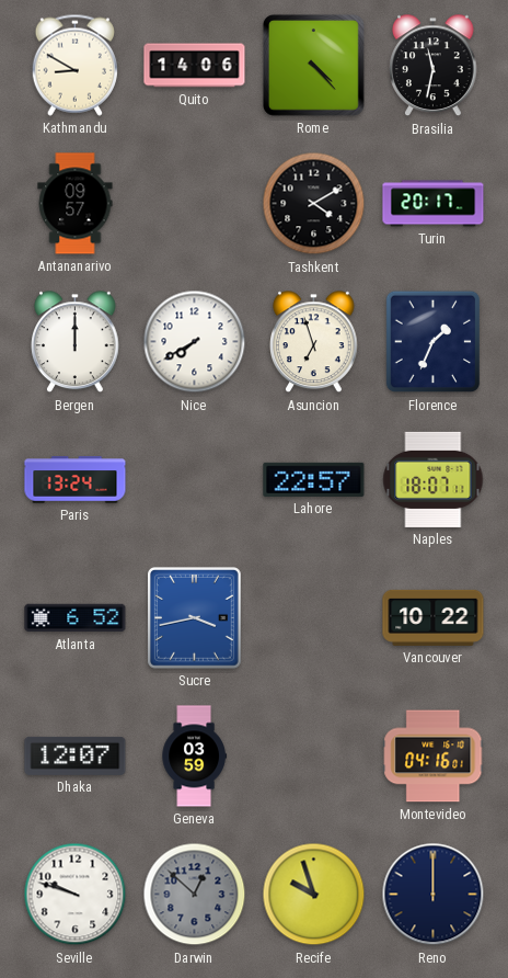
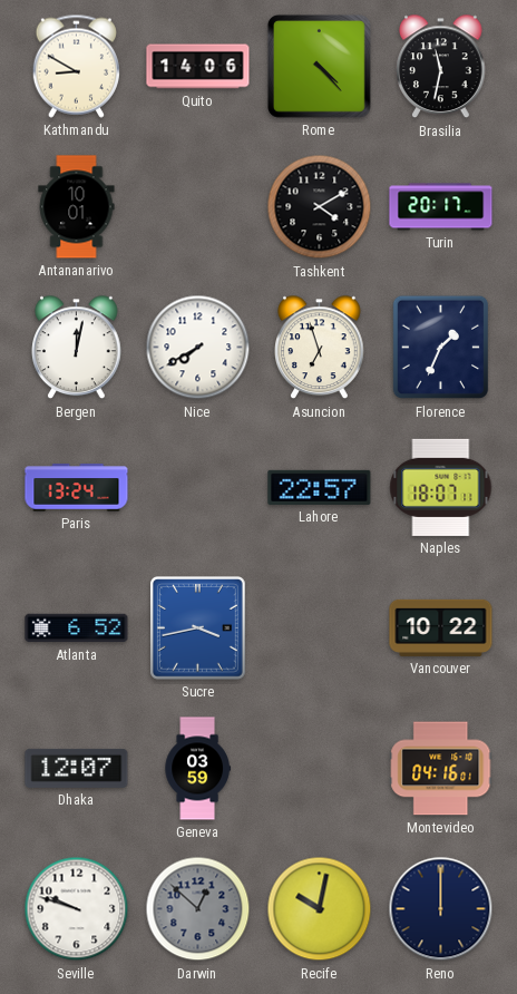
Antananarivo: 09:57 -> 10:01
Bergen: 12:00 -> 12:02
Recife: 9:57 -> 10:02
